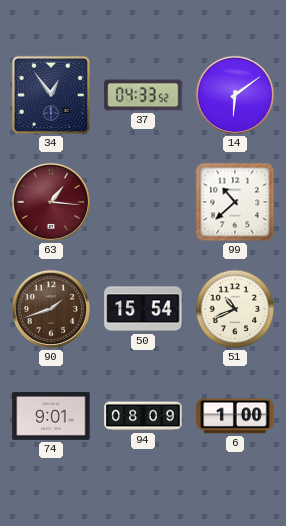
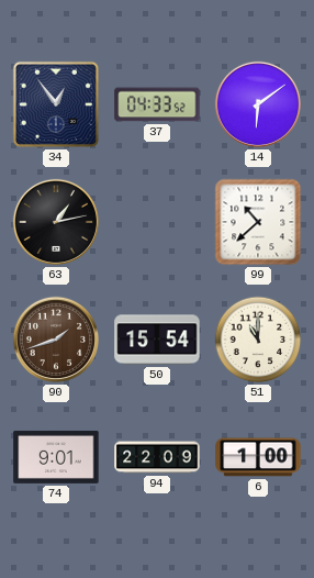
63: 1:16 -> 1:13
63 dial: burgundy -> black
51: 10:41 -> 11:00
94: 08:09 -> 22:09
